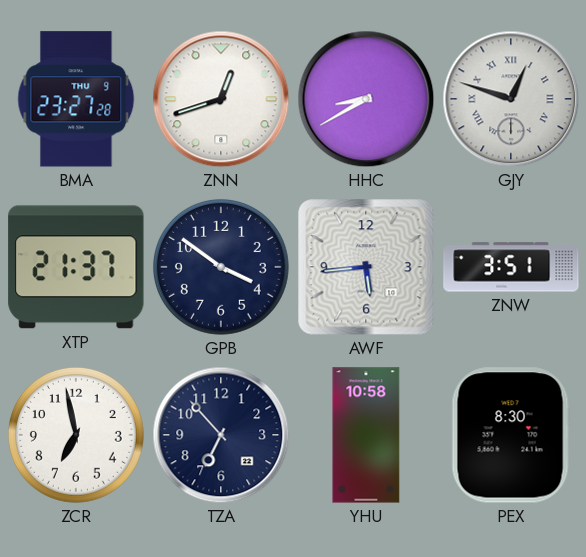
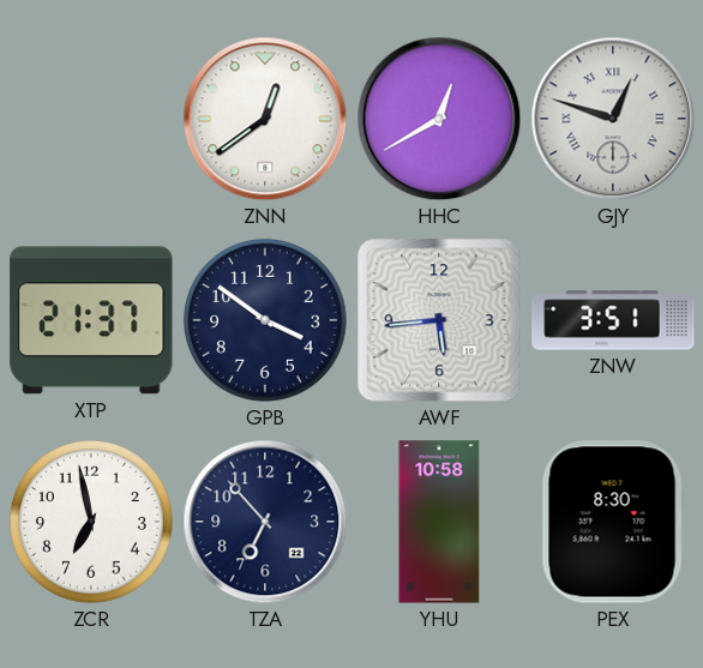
BMA: 23:27 -> none
ZNN: 12:42 -> 12:39
HHC: 8:40 -> 12:40
